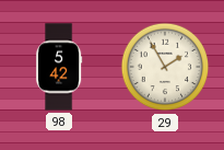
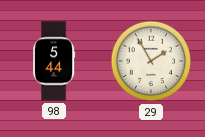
98: 5:42 -> 5:44
